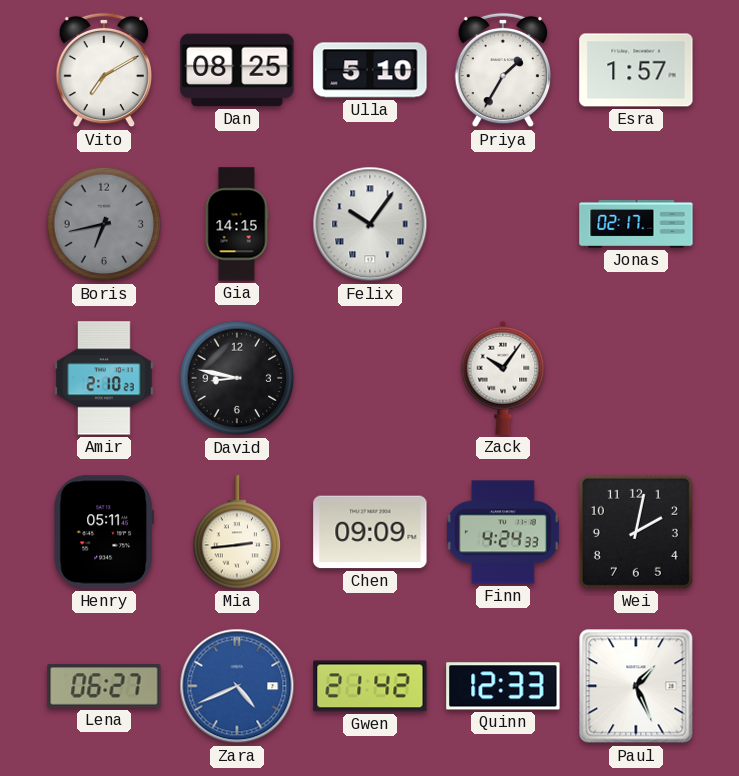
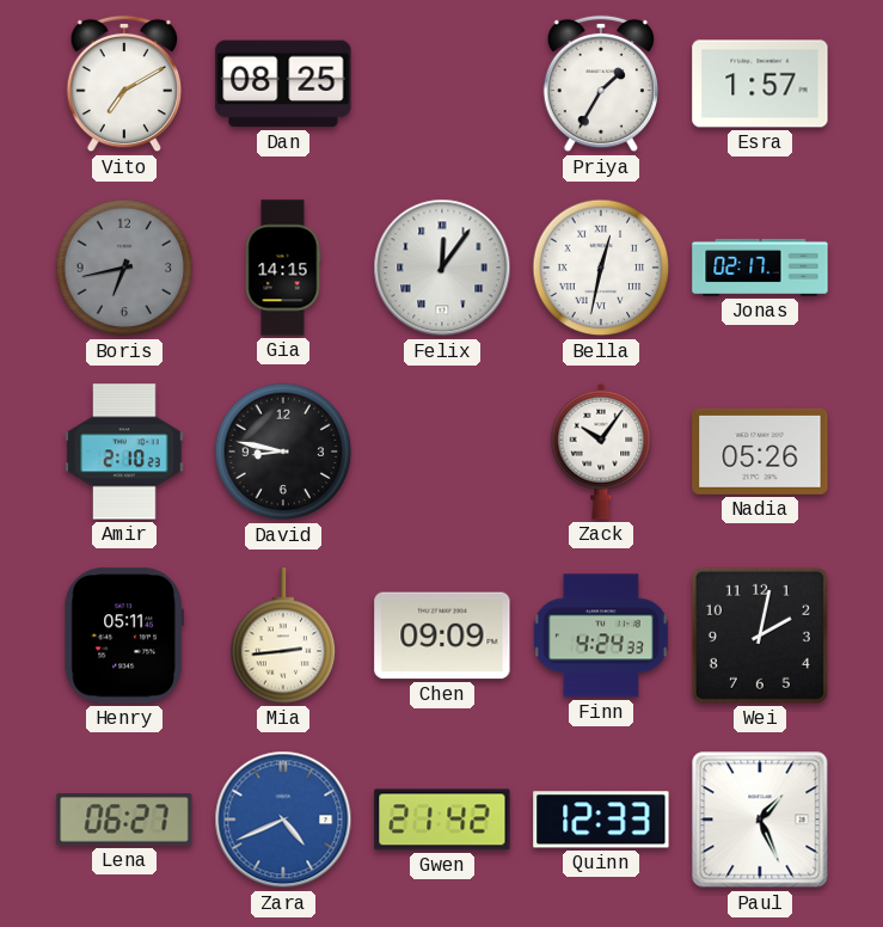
Ulla: 5:10 -> none
Felix: 10:06 -> 12:06
Bella: none -> 12:32
Nadia: none -> 05:26
